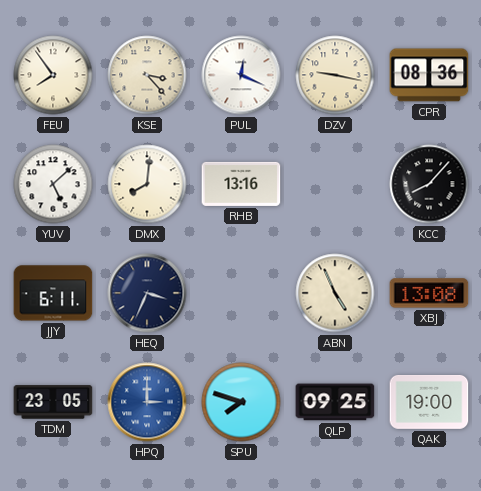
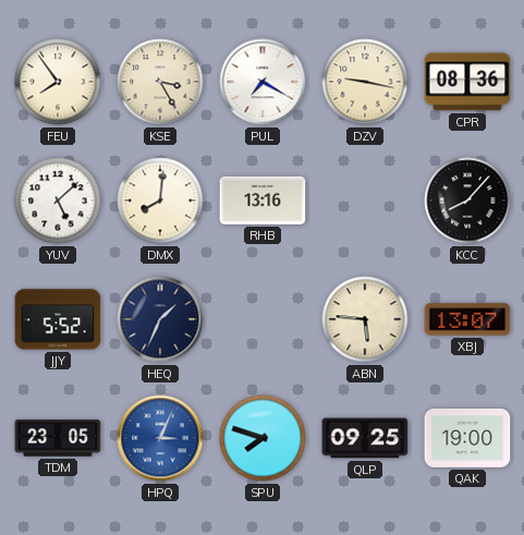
KSE: 3:23 -> 3:25
PUL: 12:19 -> 7:20
JJY: 6:11 -> 5:52
HEQ: 3:34 -> 1:34
ABN: 4:56 -> 5:46
XBJ: 13:08 -> 13:07
HPQ: 3:00 -> 3:04
